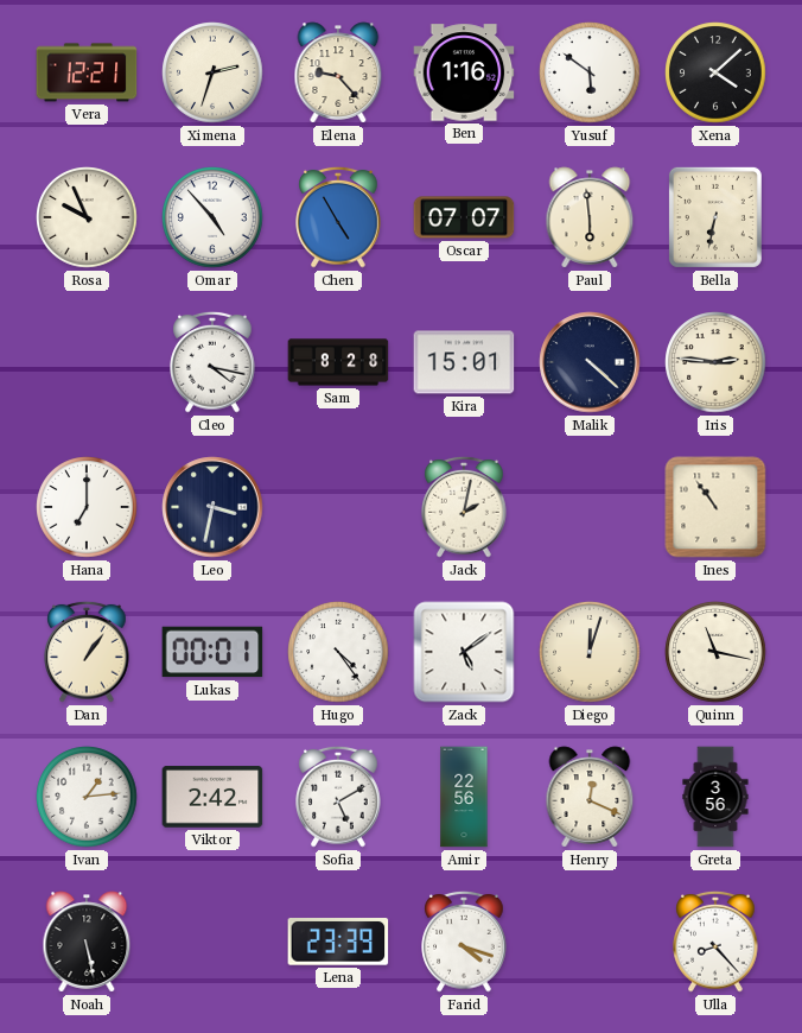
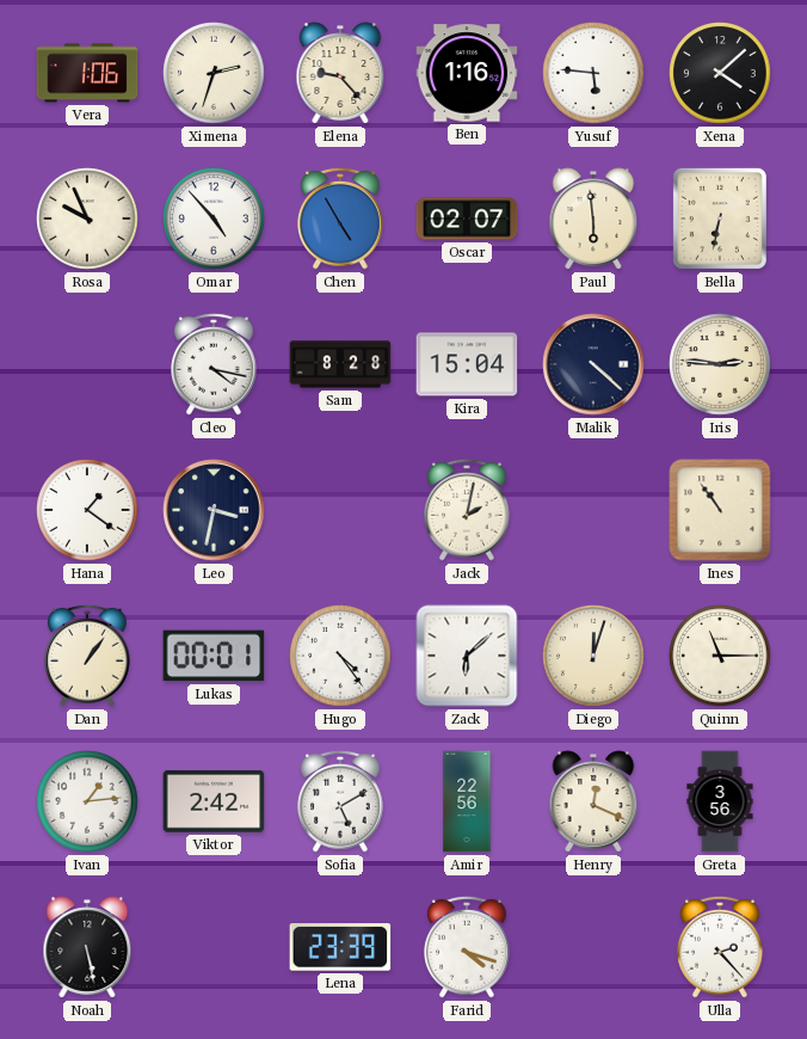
Vera: 12:21 -> 1:06
Yusuf: 5:51 -> 5:46
Oscar: 07:07 -> 02:07
Kira: 15:01 -> 15:04
Hana: 7:00 -> 1:21
Zack: 5:09 -> 6:08
Quinn: 11:17 -> 11:15
Ulla: 8:23 -> 2:23
